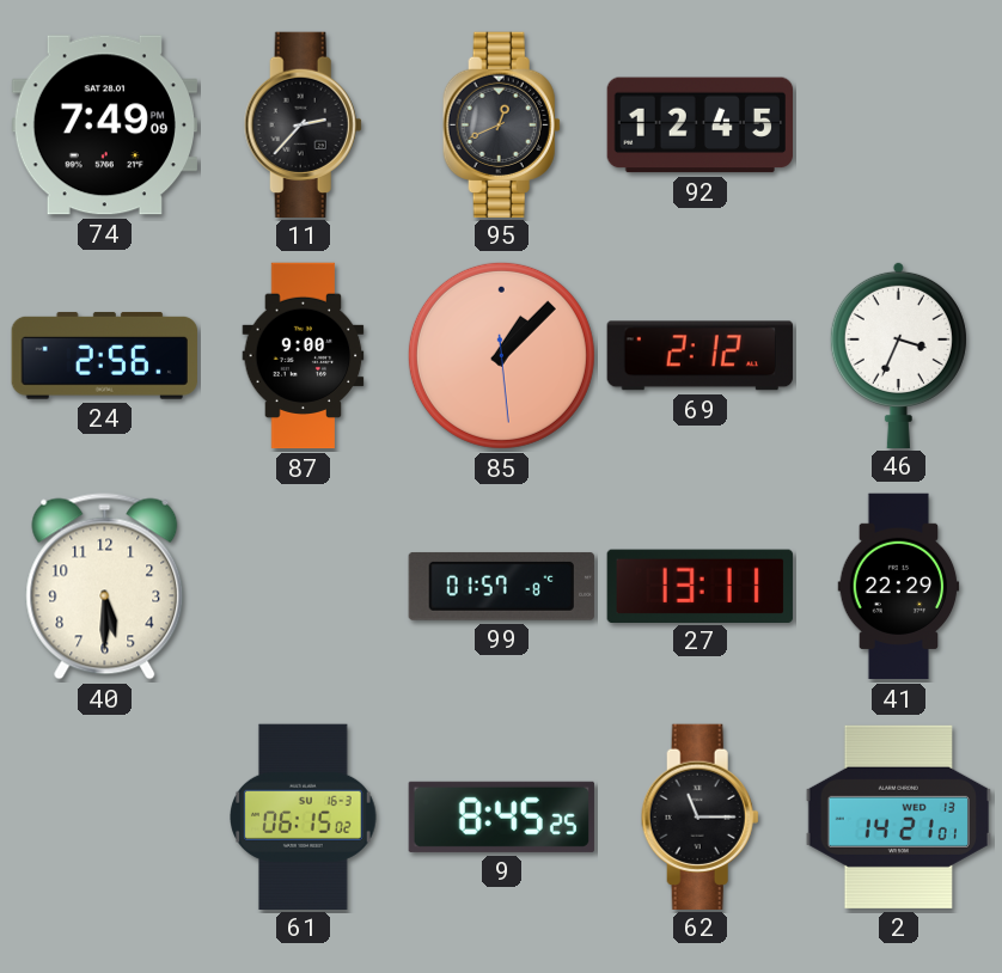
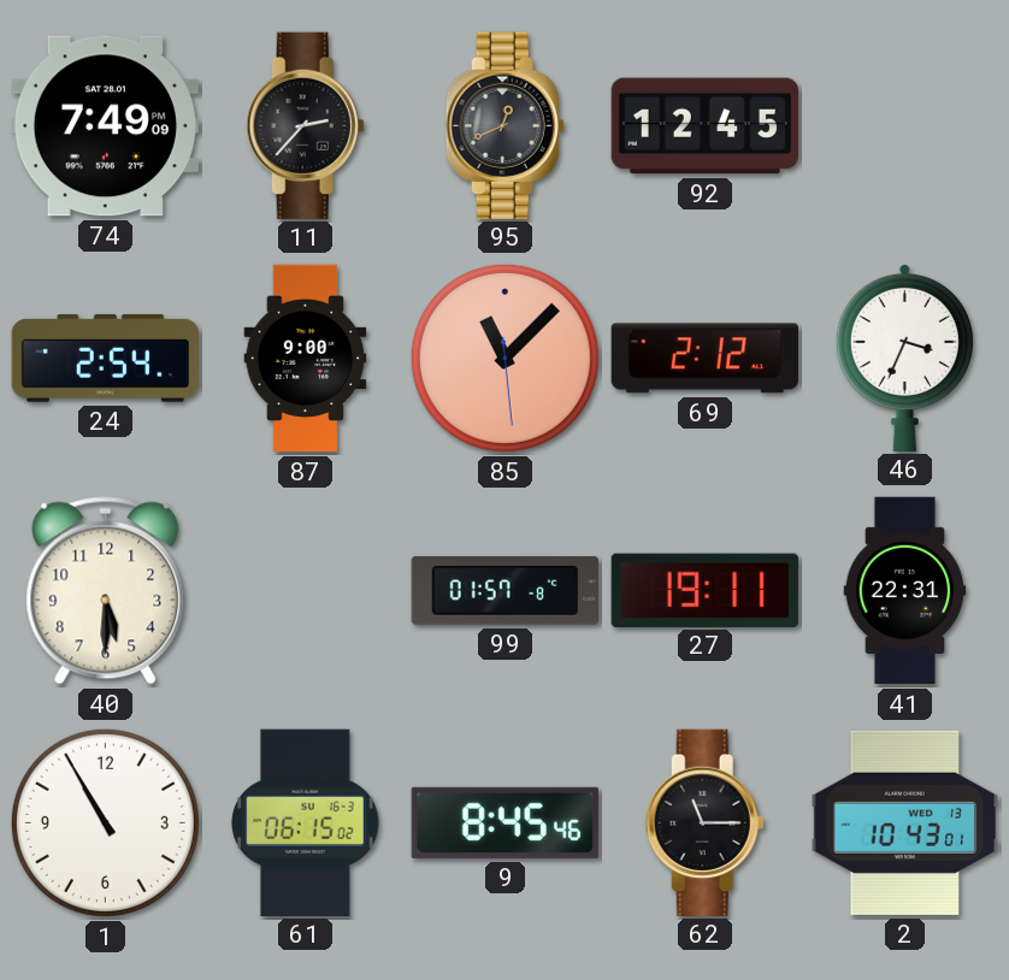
24: 2:56 -> 2:54
85: 1:07 -> 11:07
27: 13:11 -> 19:11
41: 22:29 -> 22:31
1: none -> 10:55
9: 8:45:25 -> 8:45:46
2: 14:21 -> 10:43
